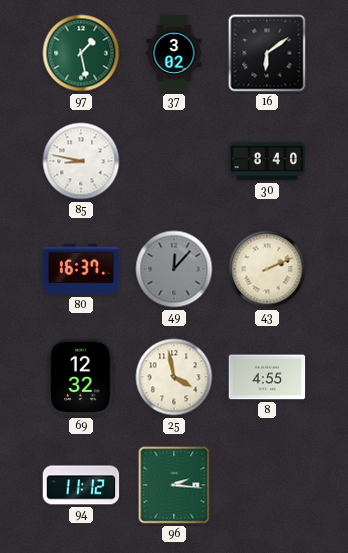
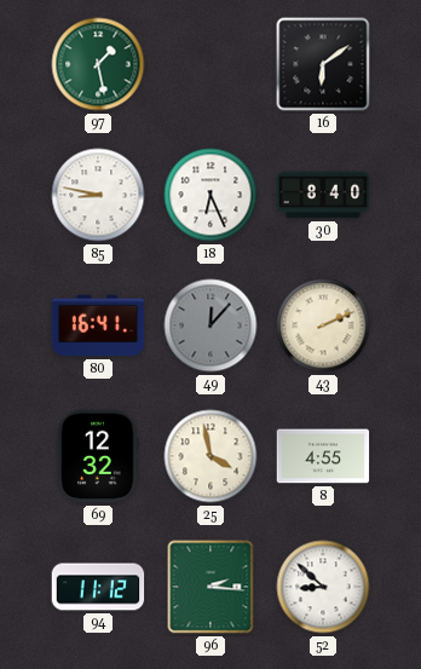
37: 3:02 -> none
18: none -> 6:26
80: 16:37 -> 16:41
52: none -> 8:52
